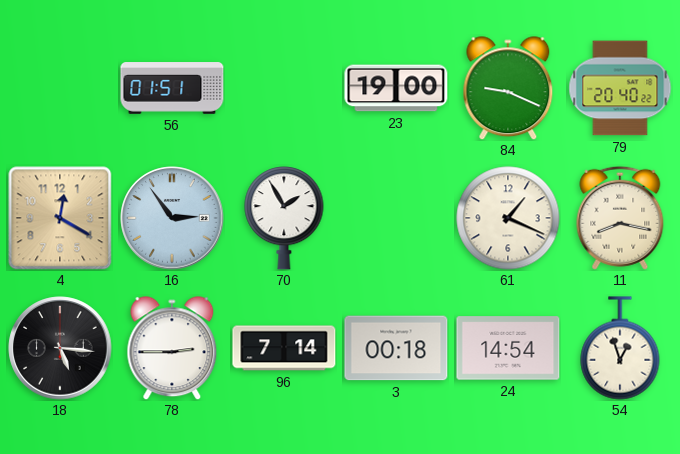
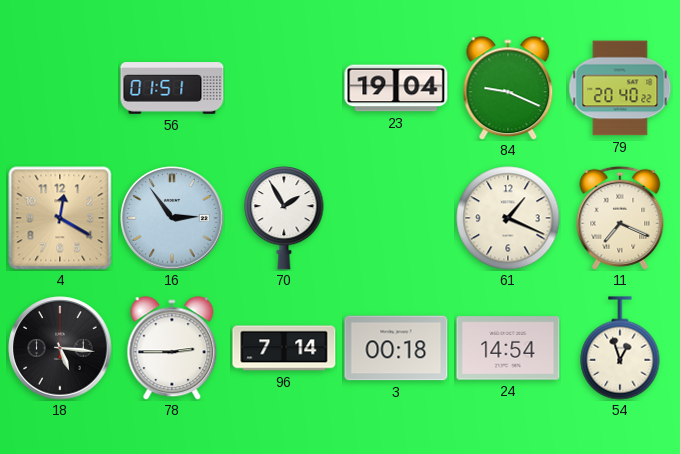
23: 19:00 -> 19:04
11: 8:17 -> 7:19
